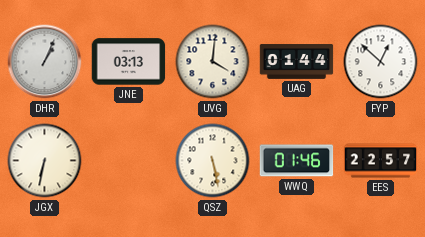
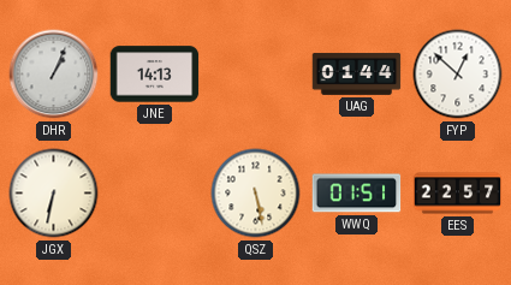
JNE: 03:13 -> 14:13
UVG: 4:01 -> none
WWQ: 01:46 -> 01:51
